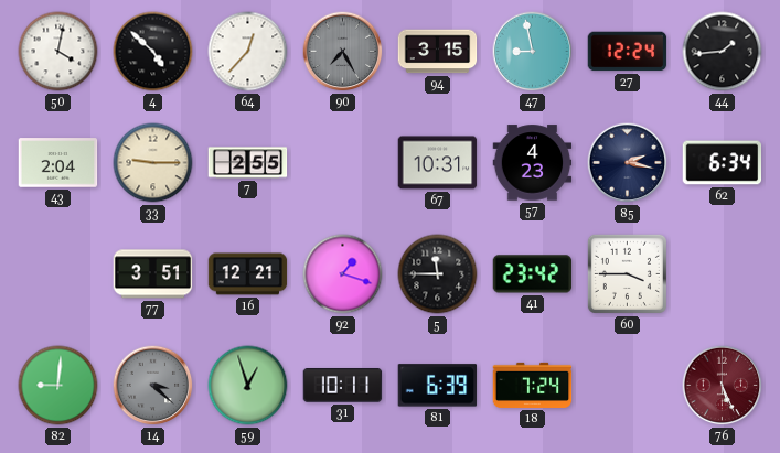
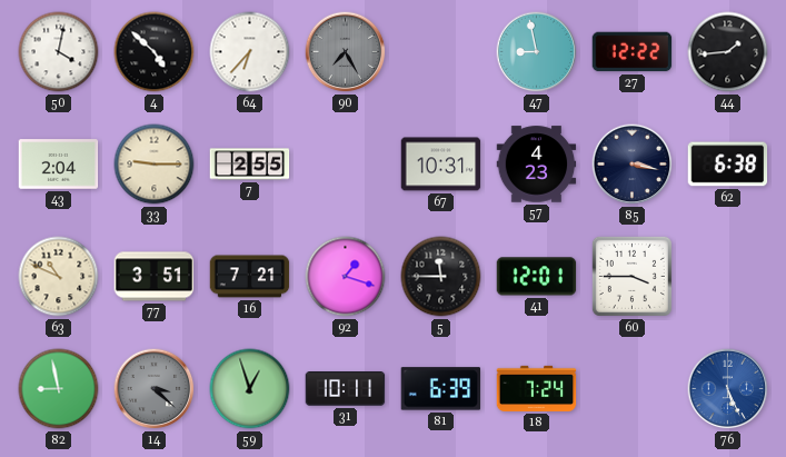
64: 12:37 -> 6:37
94: 3:15 -> none
27: 12:24 -> 12:22
85: 2:17 -> 3:17
62: 6:34 -> 6:38
63: none -> 10:49
16: 12:21 -> 7:21
41: 23:42 -> 12:01
82: 9:01 -> 8:58
76 dial: burgundy -> blue
